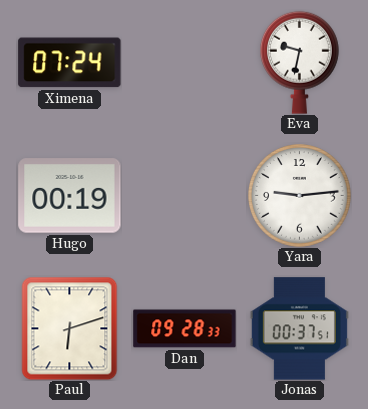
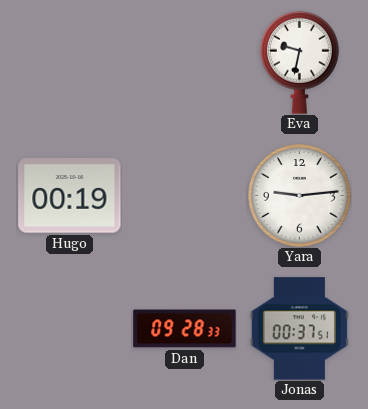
Ximena: 07:24 -> none
Paul: 6:12 -> none
